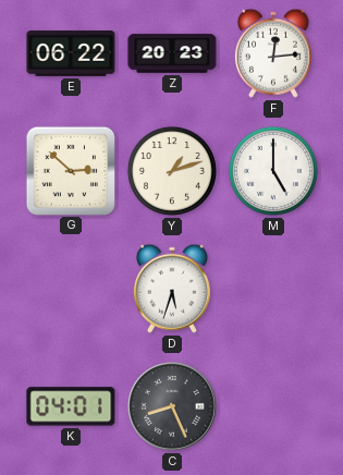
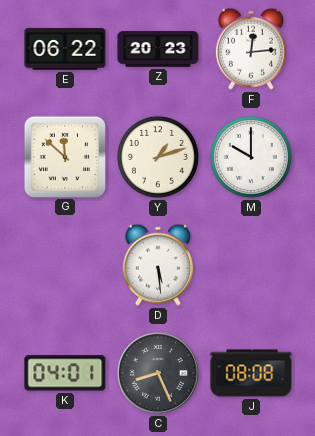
G: 2:52 -> 11:52
M: 5:00 -> 10:00
D: 5:33 -> 5:29
J: none -> 08:08
